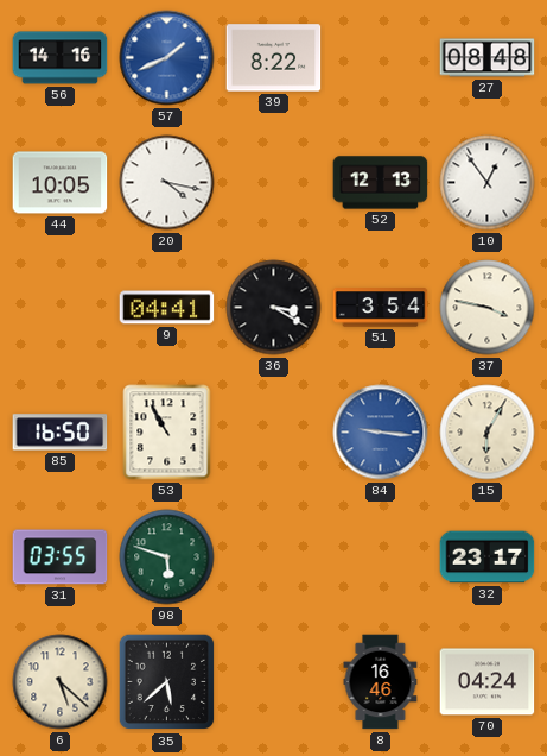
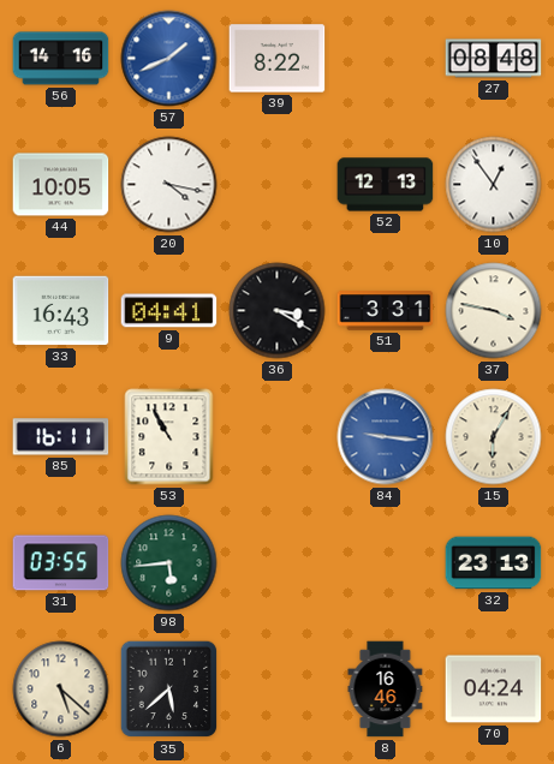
33: none -> 16:43
51: 3:54 -> 3:31
85: 16:50 -> 16:11
98: 5:48 -> 5:44
32: 23:17 -> 23:13
